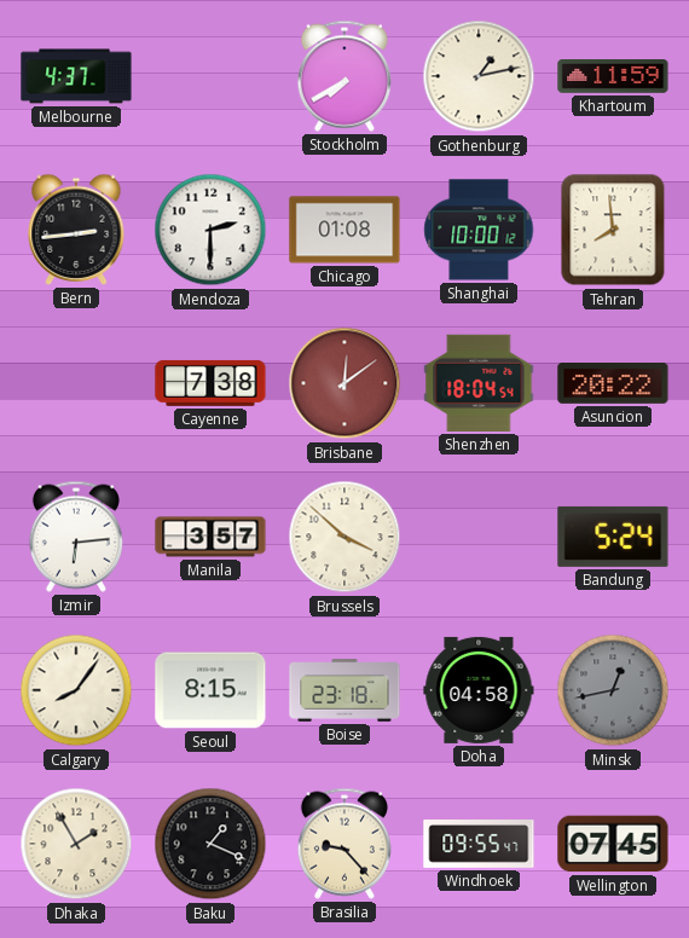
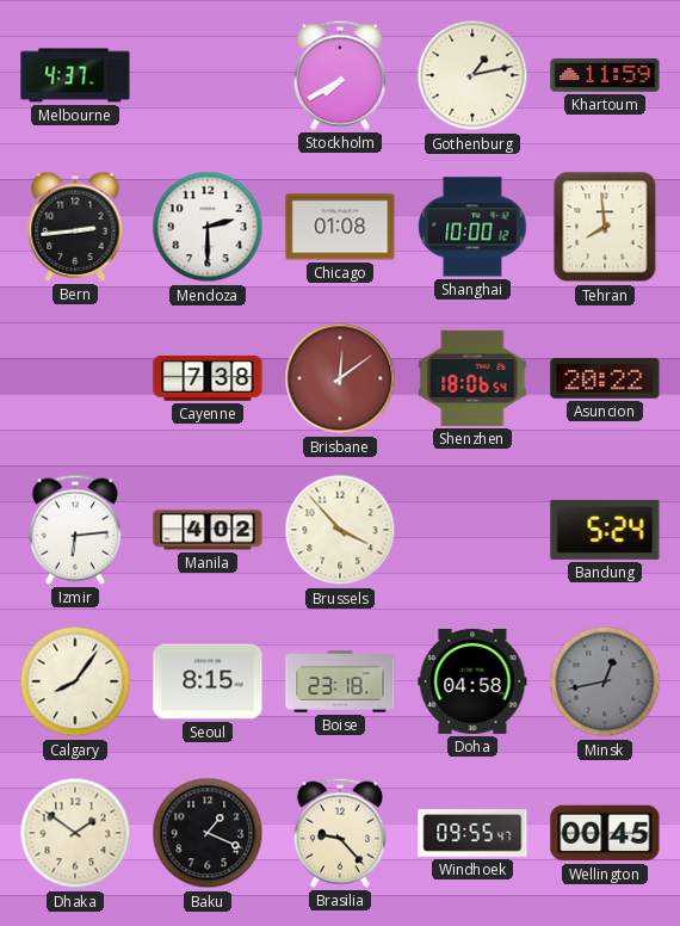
Shenzhen: 18:04 -> 18:06
Manila: 3:57 -> 4:02
Brussels: 3:52 -> 3:53
Dhaka: 1:55 -> 1:51
Wellington: 07:45 -> 00:45
